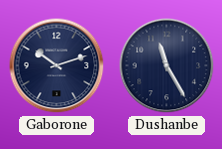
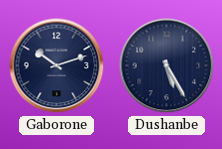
Dushanbe: 11:25 -> 5:25
